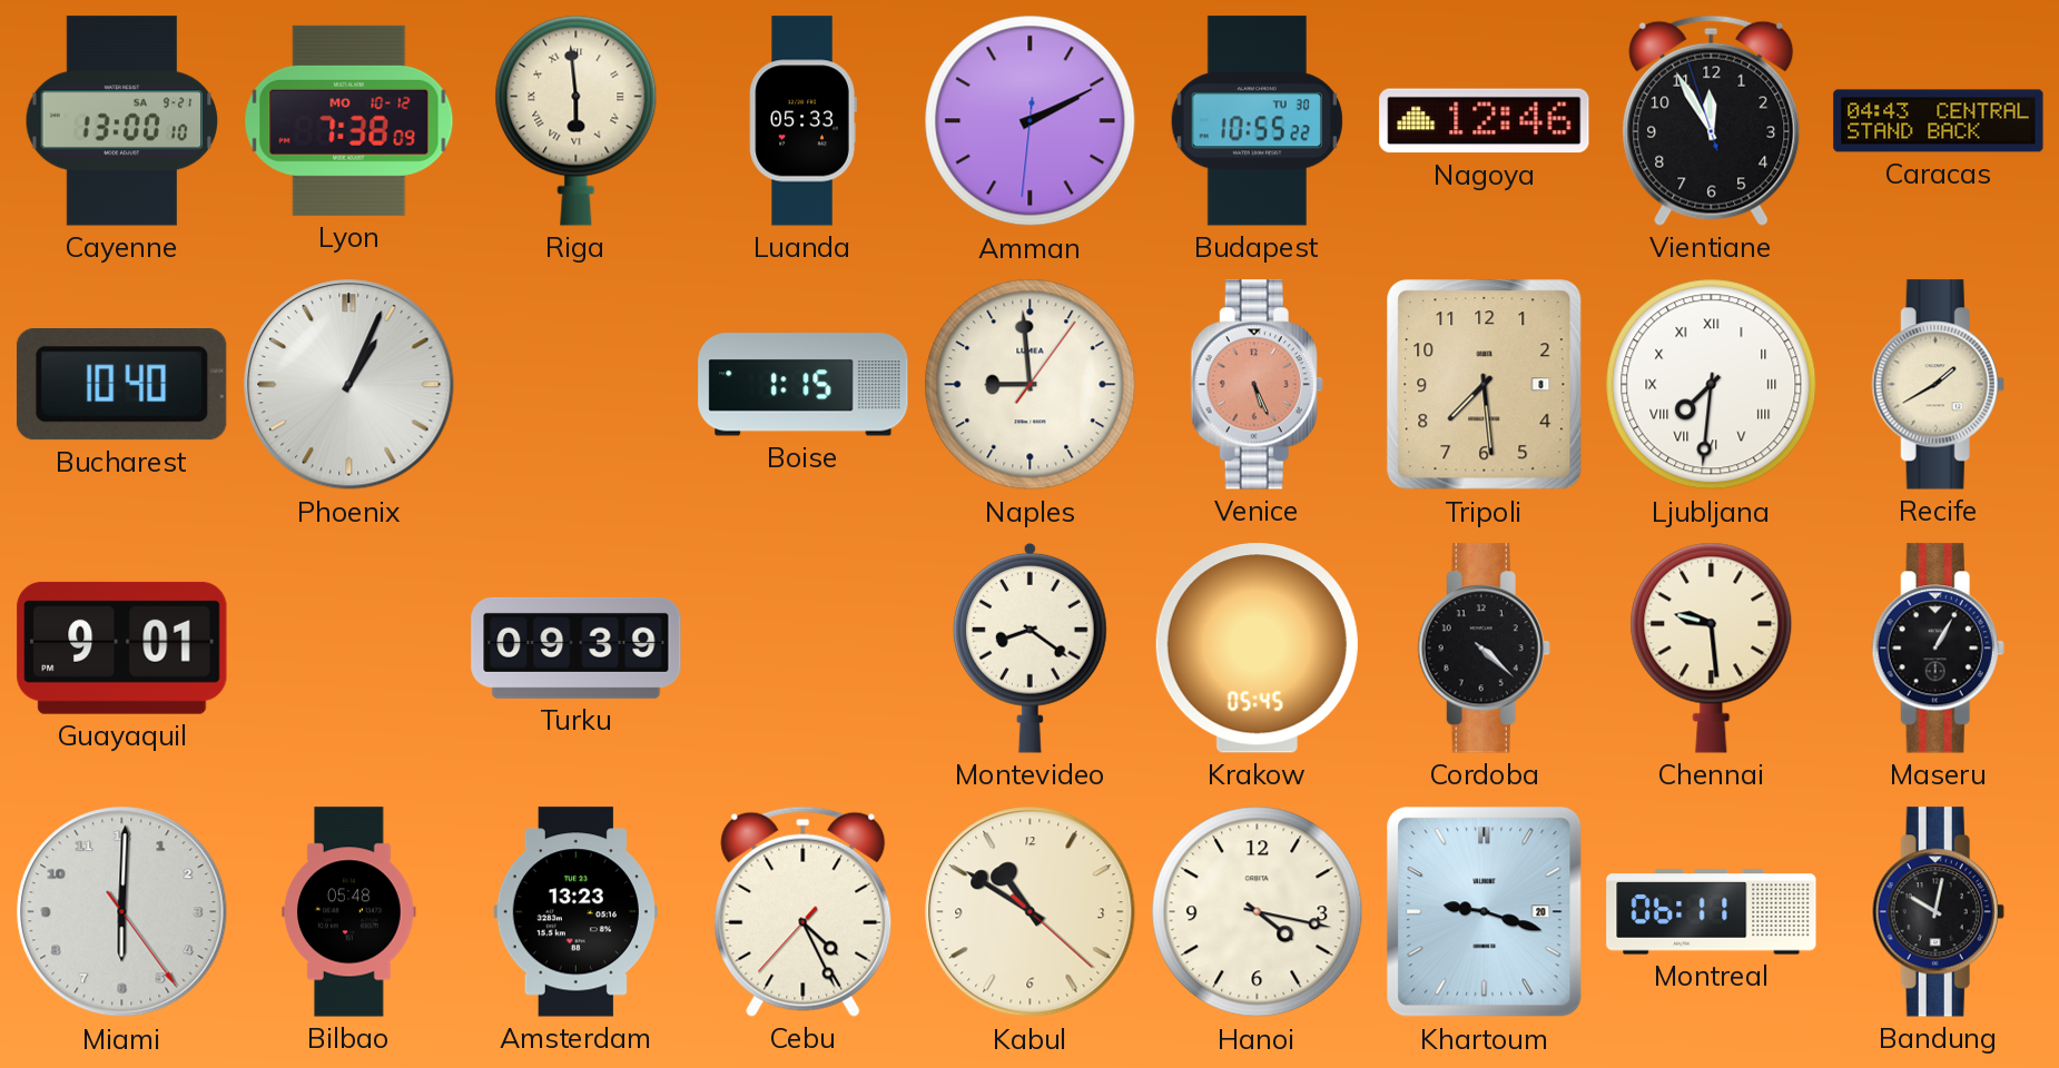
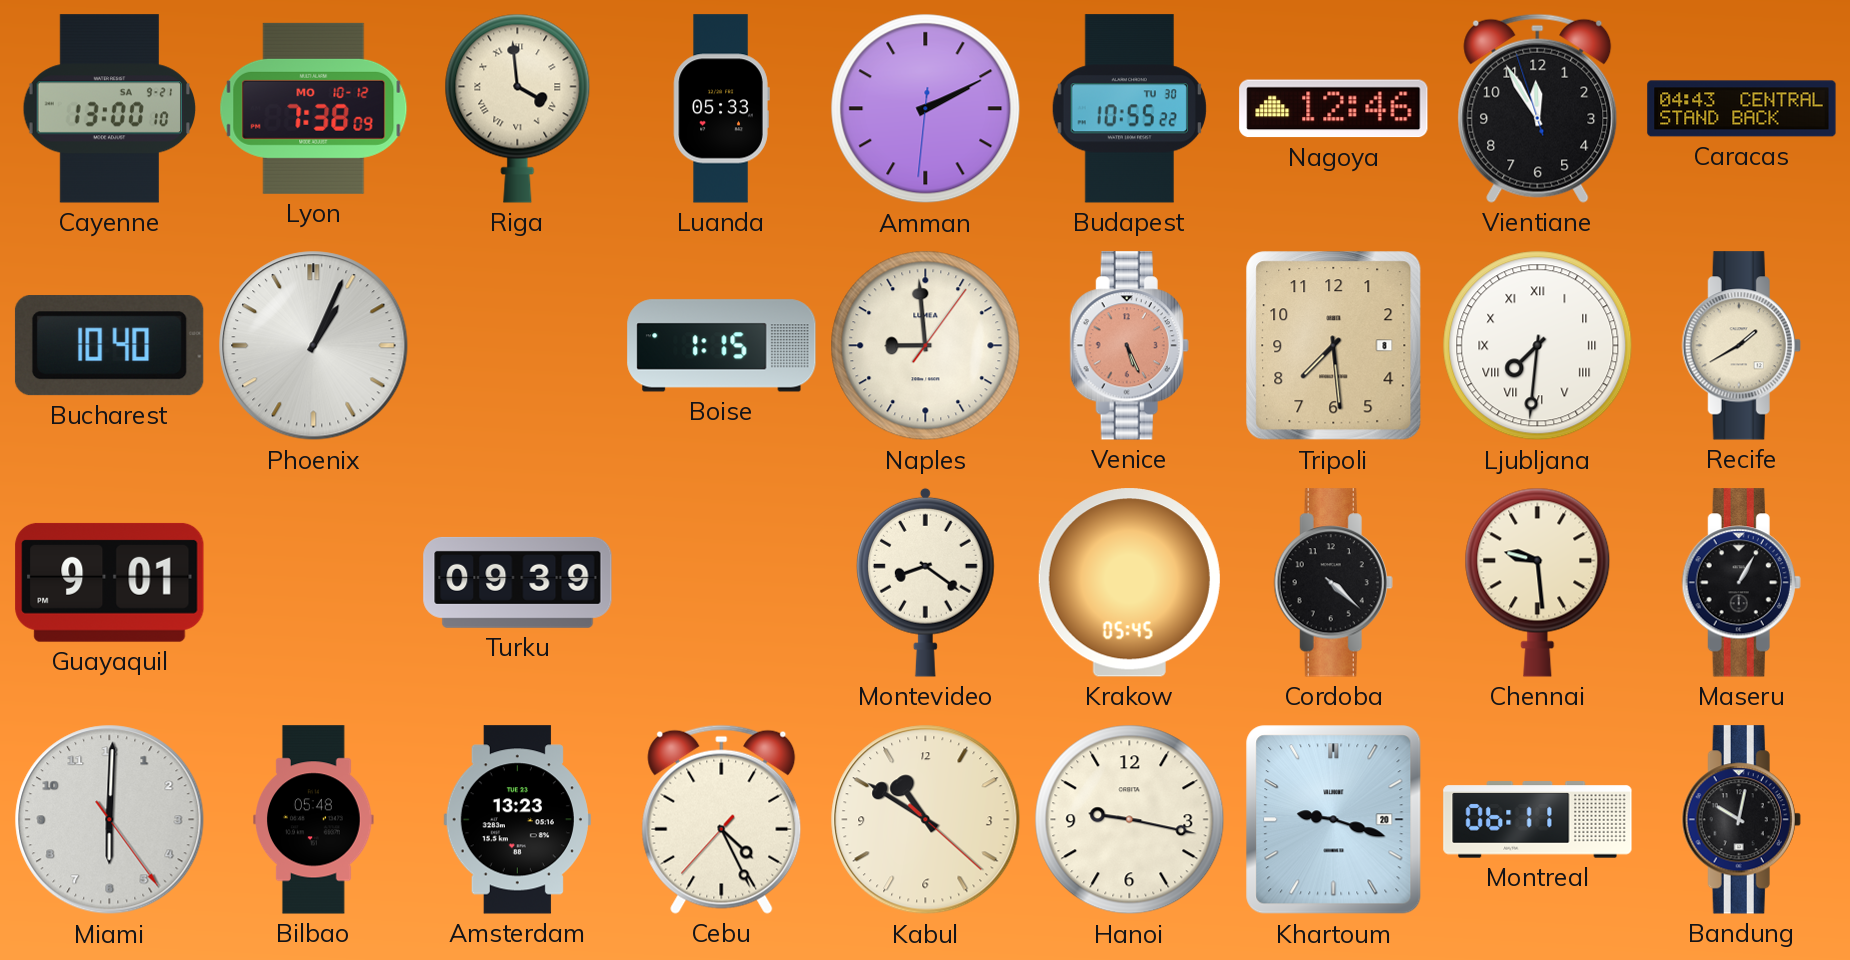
Riga: 5:59 -> 3:59
Hanoi: 4:17 -> 9:17
